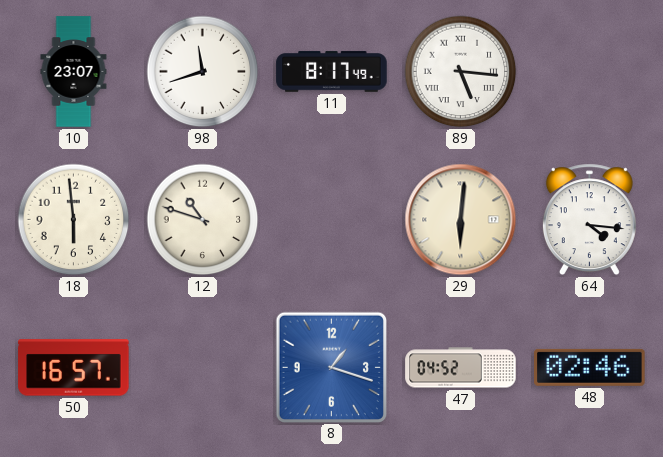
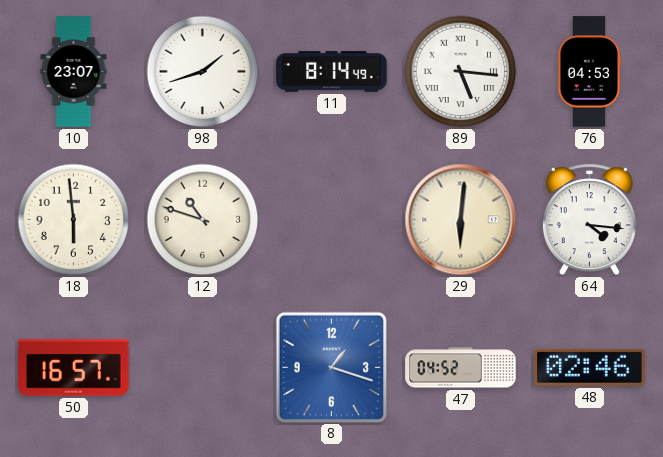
98: 11:42 -> 1:42
11: 8:17 -> 8:14
76: none -> 04:53
